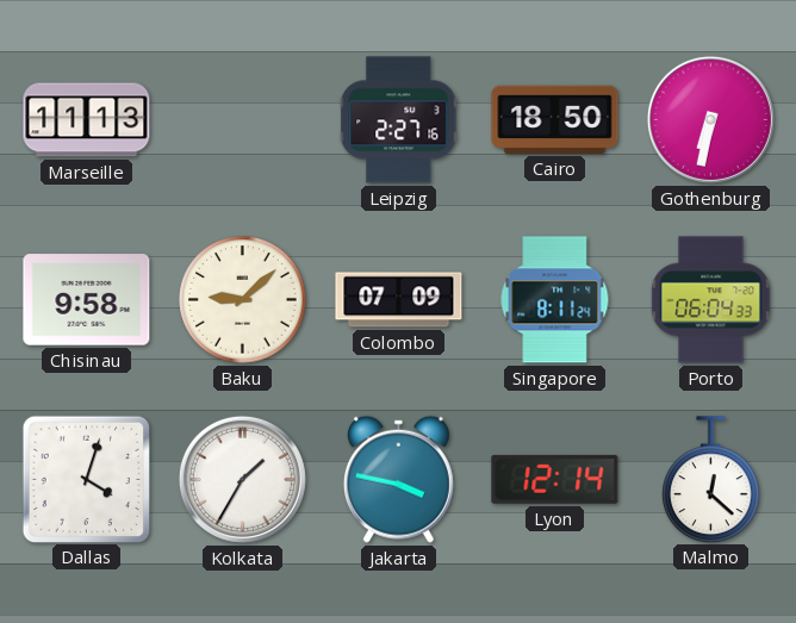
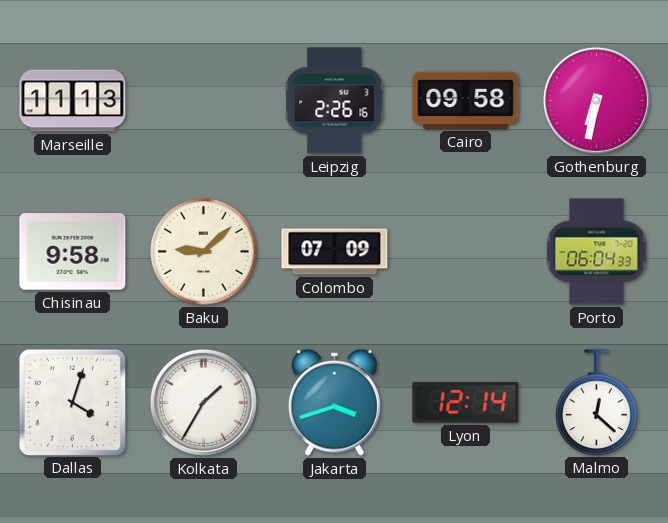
Leipzig: 2:27 -> 2:26
Cairo: 18:50 -> 09:58
Singapore: 8:11 -> none
Jakarta: 3:47 -> 3:42
